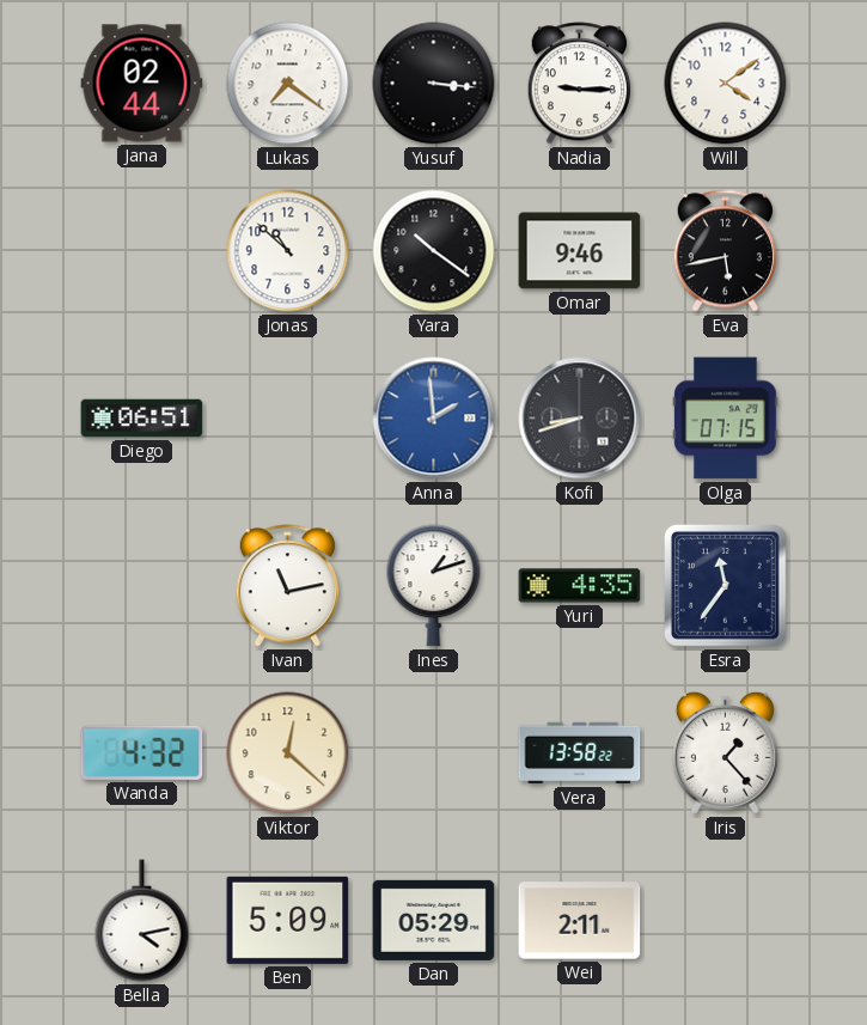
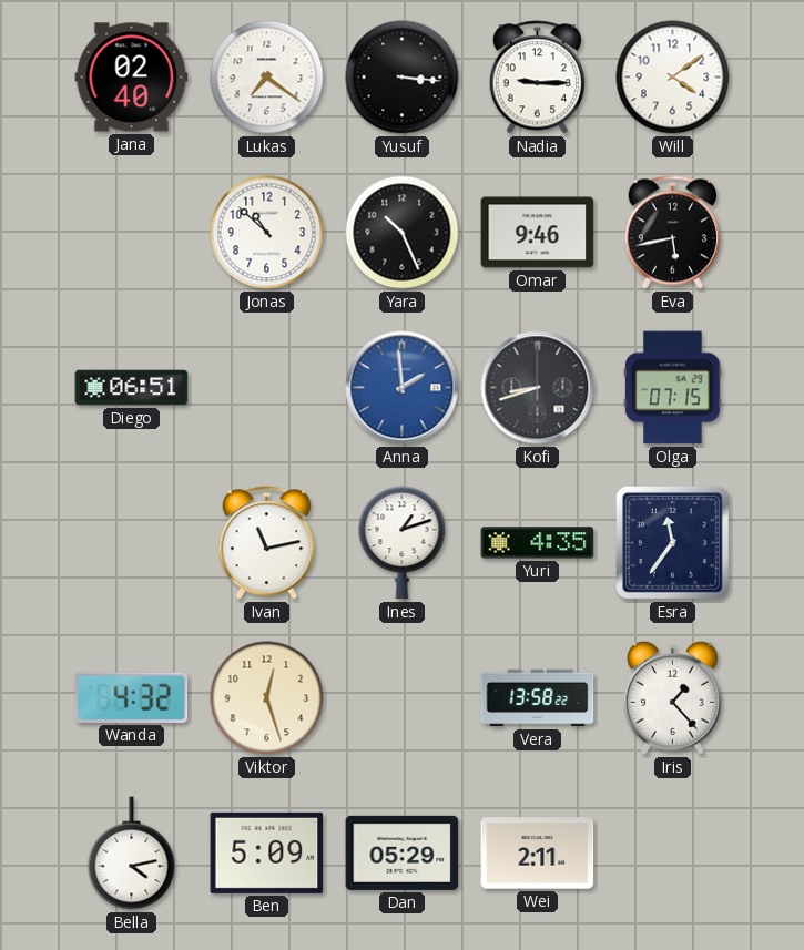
Jana: 02:44 -> 02:40
Yara: 10:21 -> 10:26
Viktor: 12:22 -> 12:27
